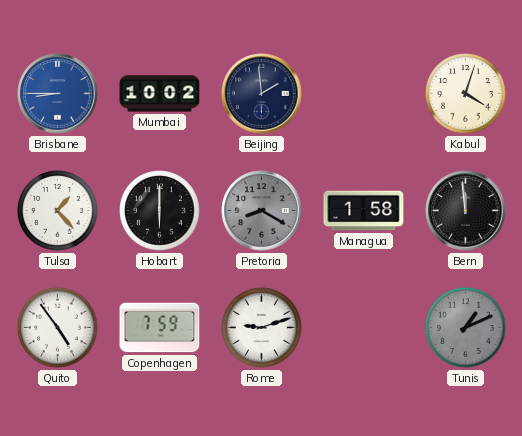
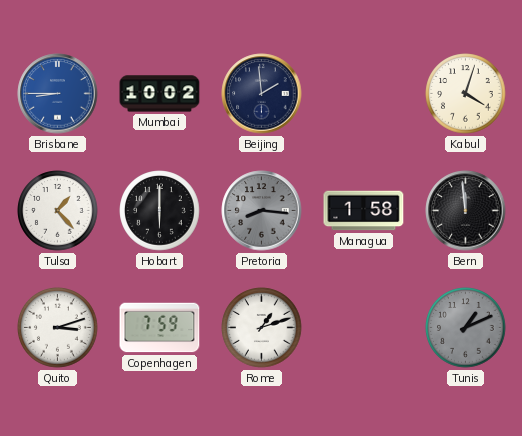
Pretoria: 8:20 -> 8:16
Quito: 4:54 -> 3:12
Rome: 9:12 -> 1:12
